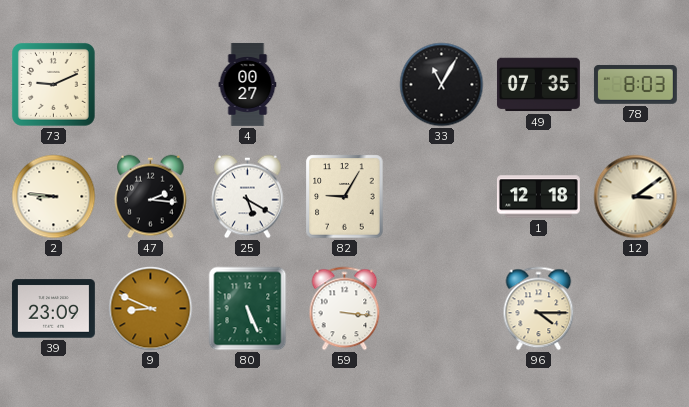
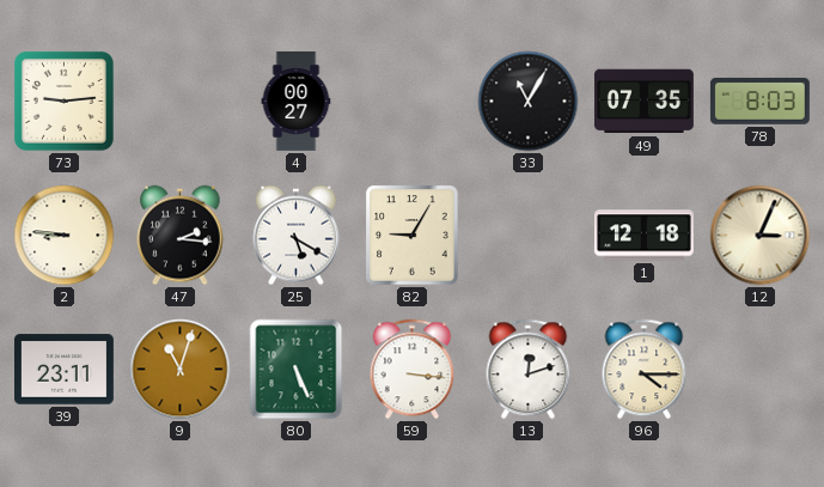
73: 9:11 -> 9:14
12: 3:09 -> 3:04
39: 23:09 -> 23:11
9: 8:49 -> 11:03
13: none -> 12:12
